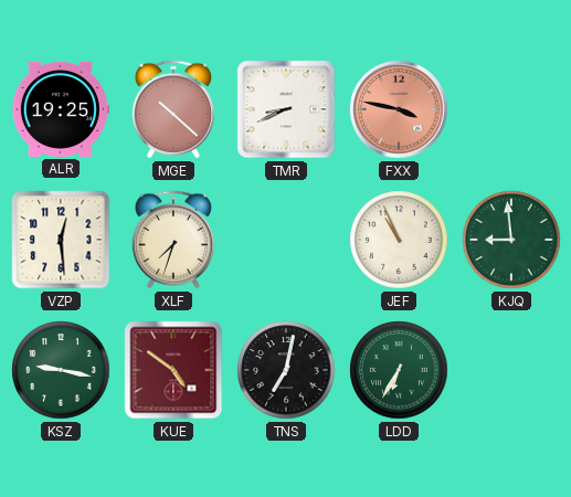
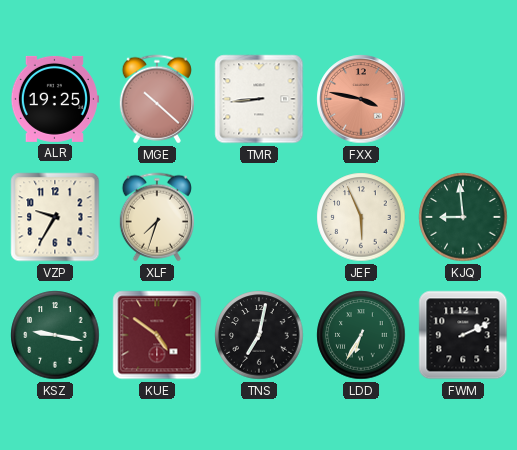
TMR: 8:41 -> 8:44
VZP: 12:29 -> 9:35
JEF: 10:56 -> 5:56
FWM: none -> 2:11
